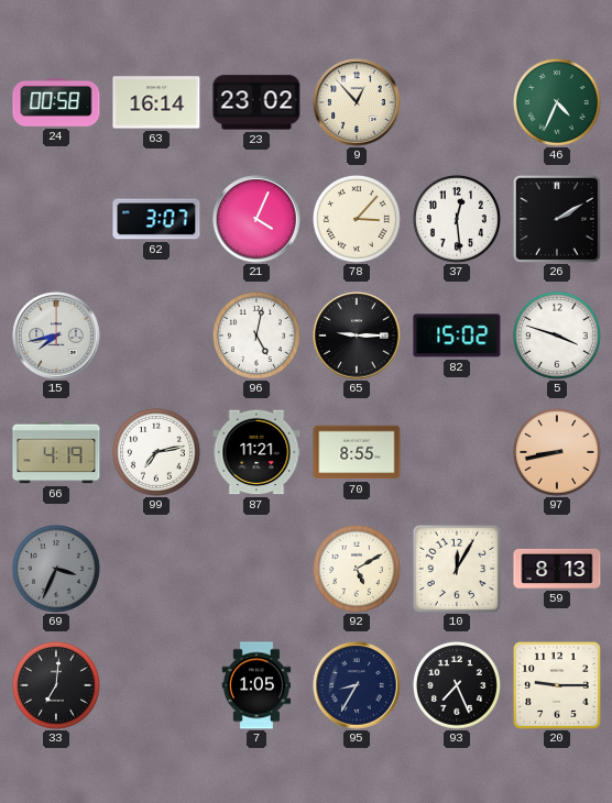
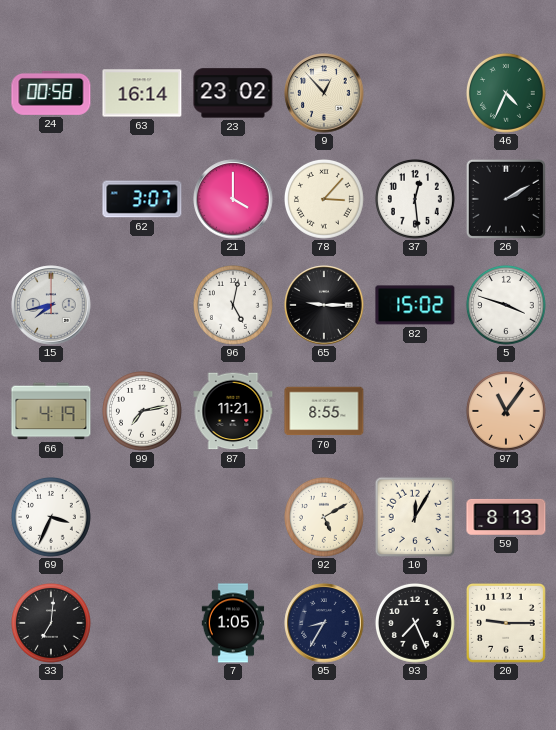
21: 4:04 -> 4:00
97: 8:43 -> 11:06
69 dial: grey -> white
